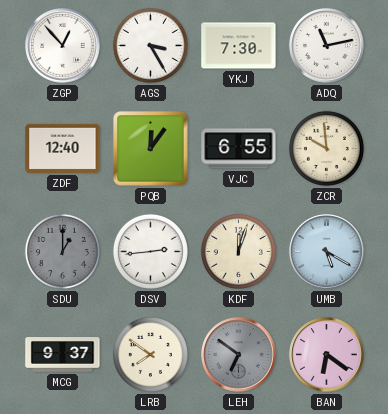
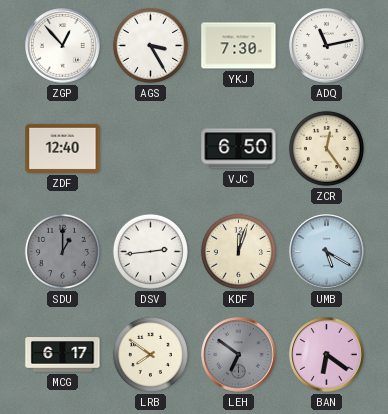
PQB: 12:06 -> none
VJC: 6:55 -> 6:50
ZCR: 9:59 -> 12:24
MCG: 9:37 -> 6:17
